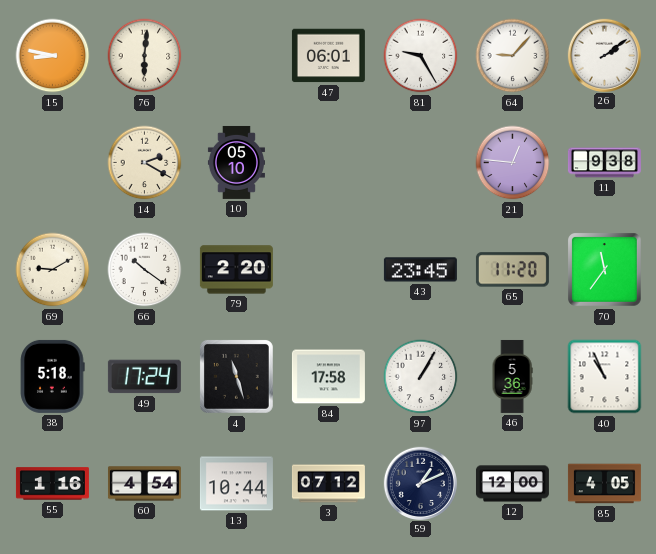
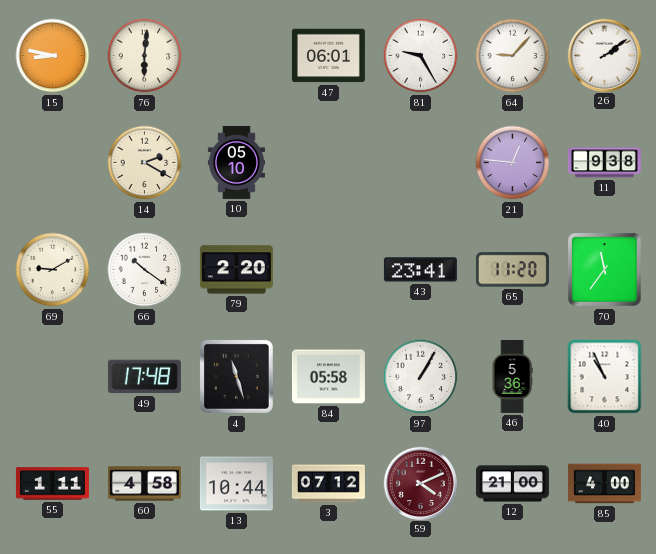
43: 23:45 -> 23:41
38: 5:18 -> none
49: 17:24 -> 17:48
84: 17:58 -> 05:58
55: 1:16 -> 1:11
60: 4:54 -> 4:58
59: 1:11 -> 4:11
59 dial: navy -> burgundy
12: 12:00 -> 21:00
85: 4:05 -> 4:00
